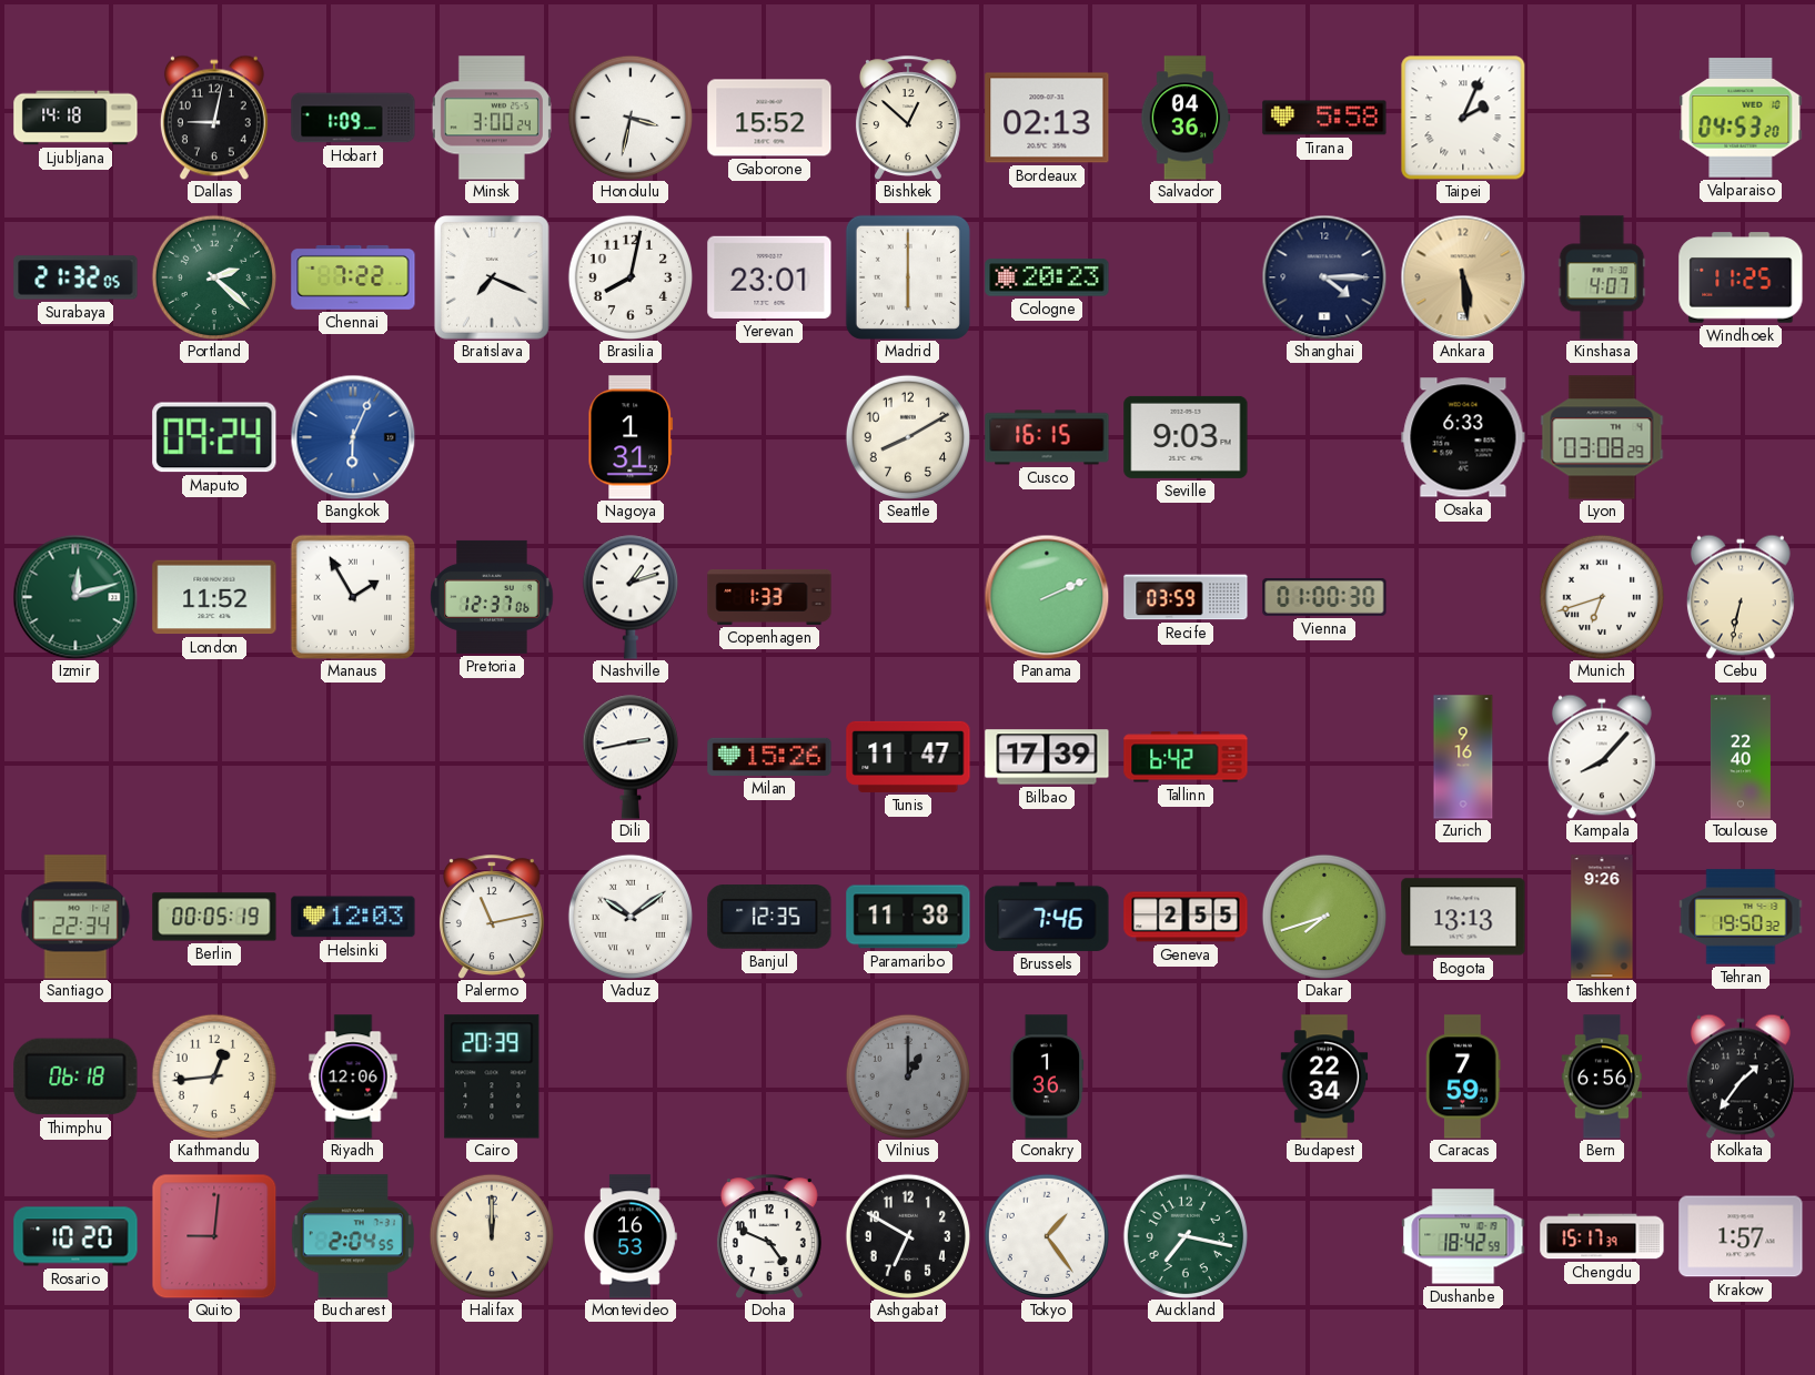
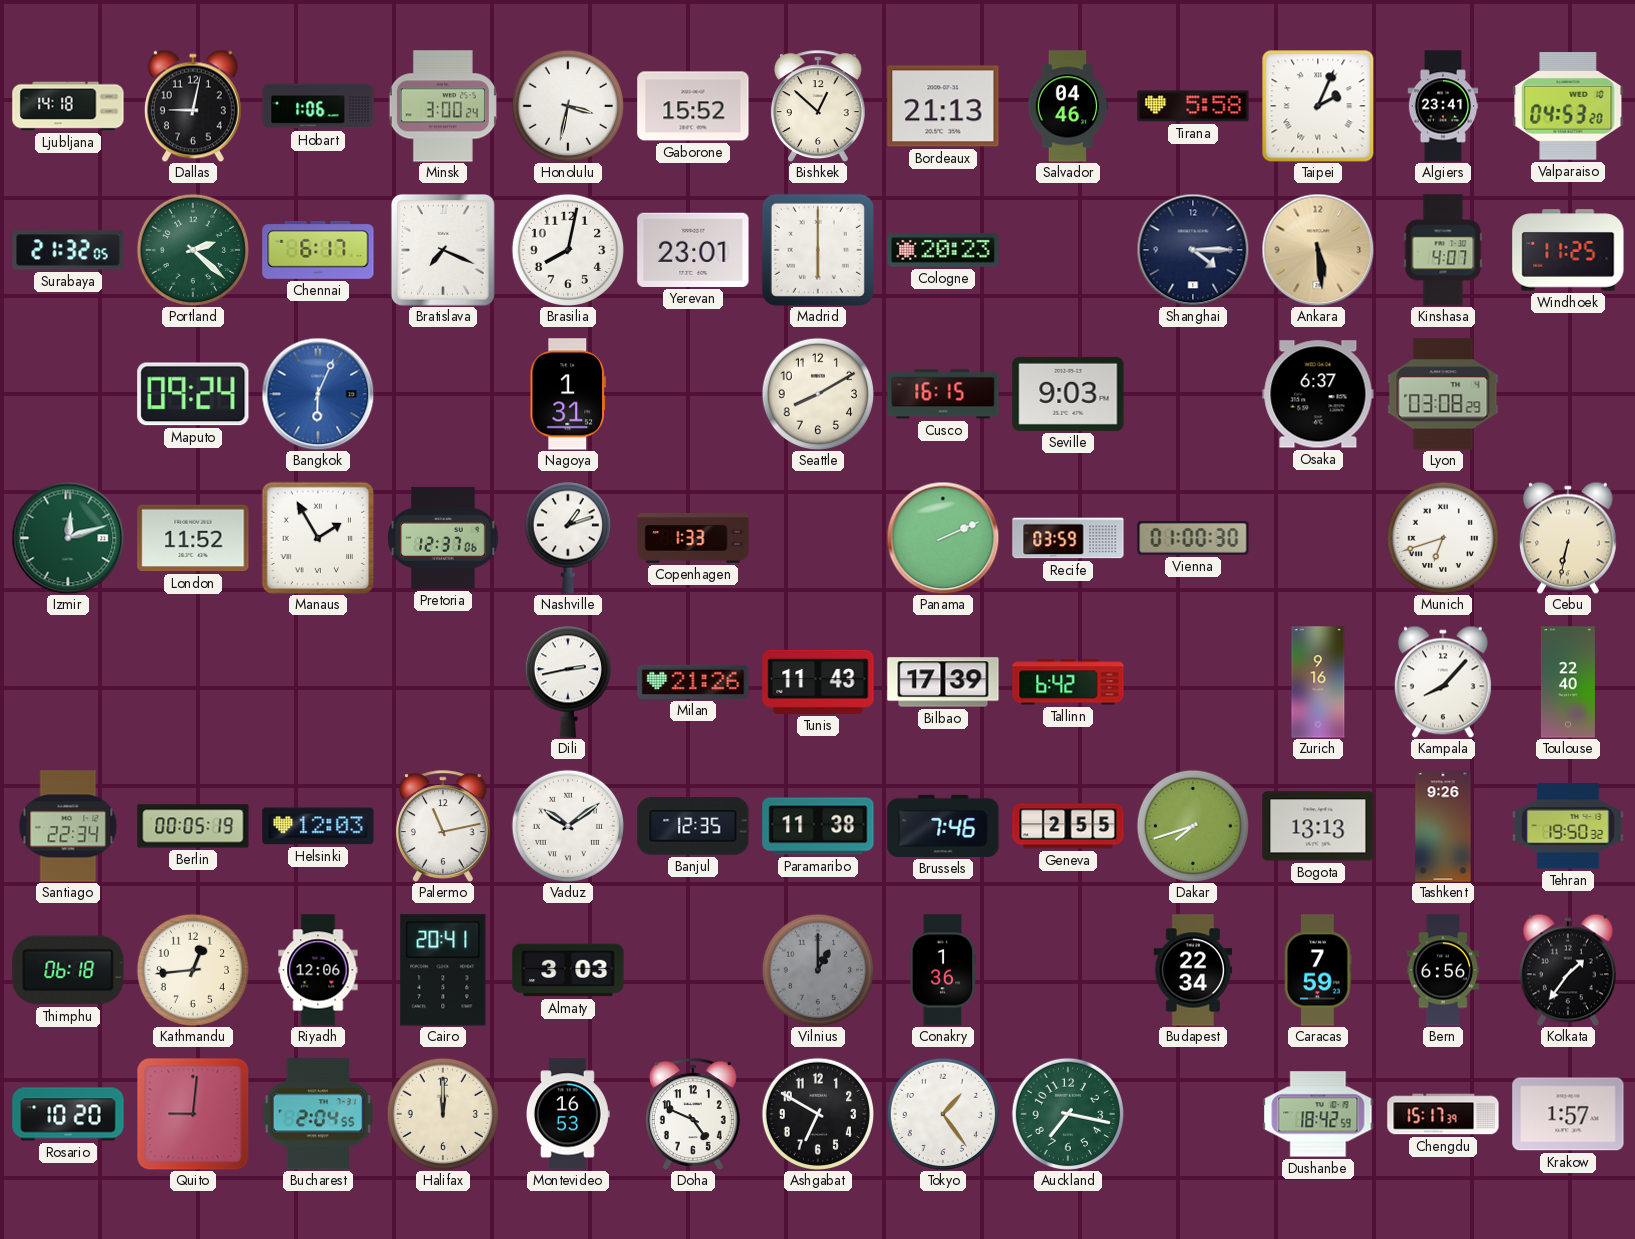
Hobart: 1:09 -> 1:06
Bordeaux: 02:13 -> 21:13
Salvador: 04:36 -> 04:46
Algiers: none -> 23:41
Chennai: 7:22 -> 6:17
Osaka: 6:33 -> 6:37
Milan: 15:26 -> 21:26
Tunis: 11:47 -> 11:43
Cairo: 20:39 -> 20:41
Almaty: none -> 3:03
